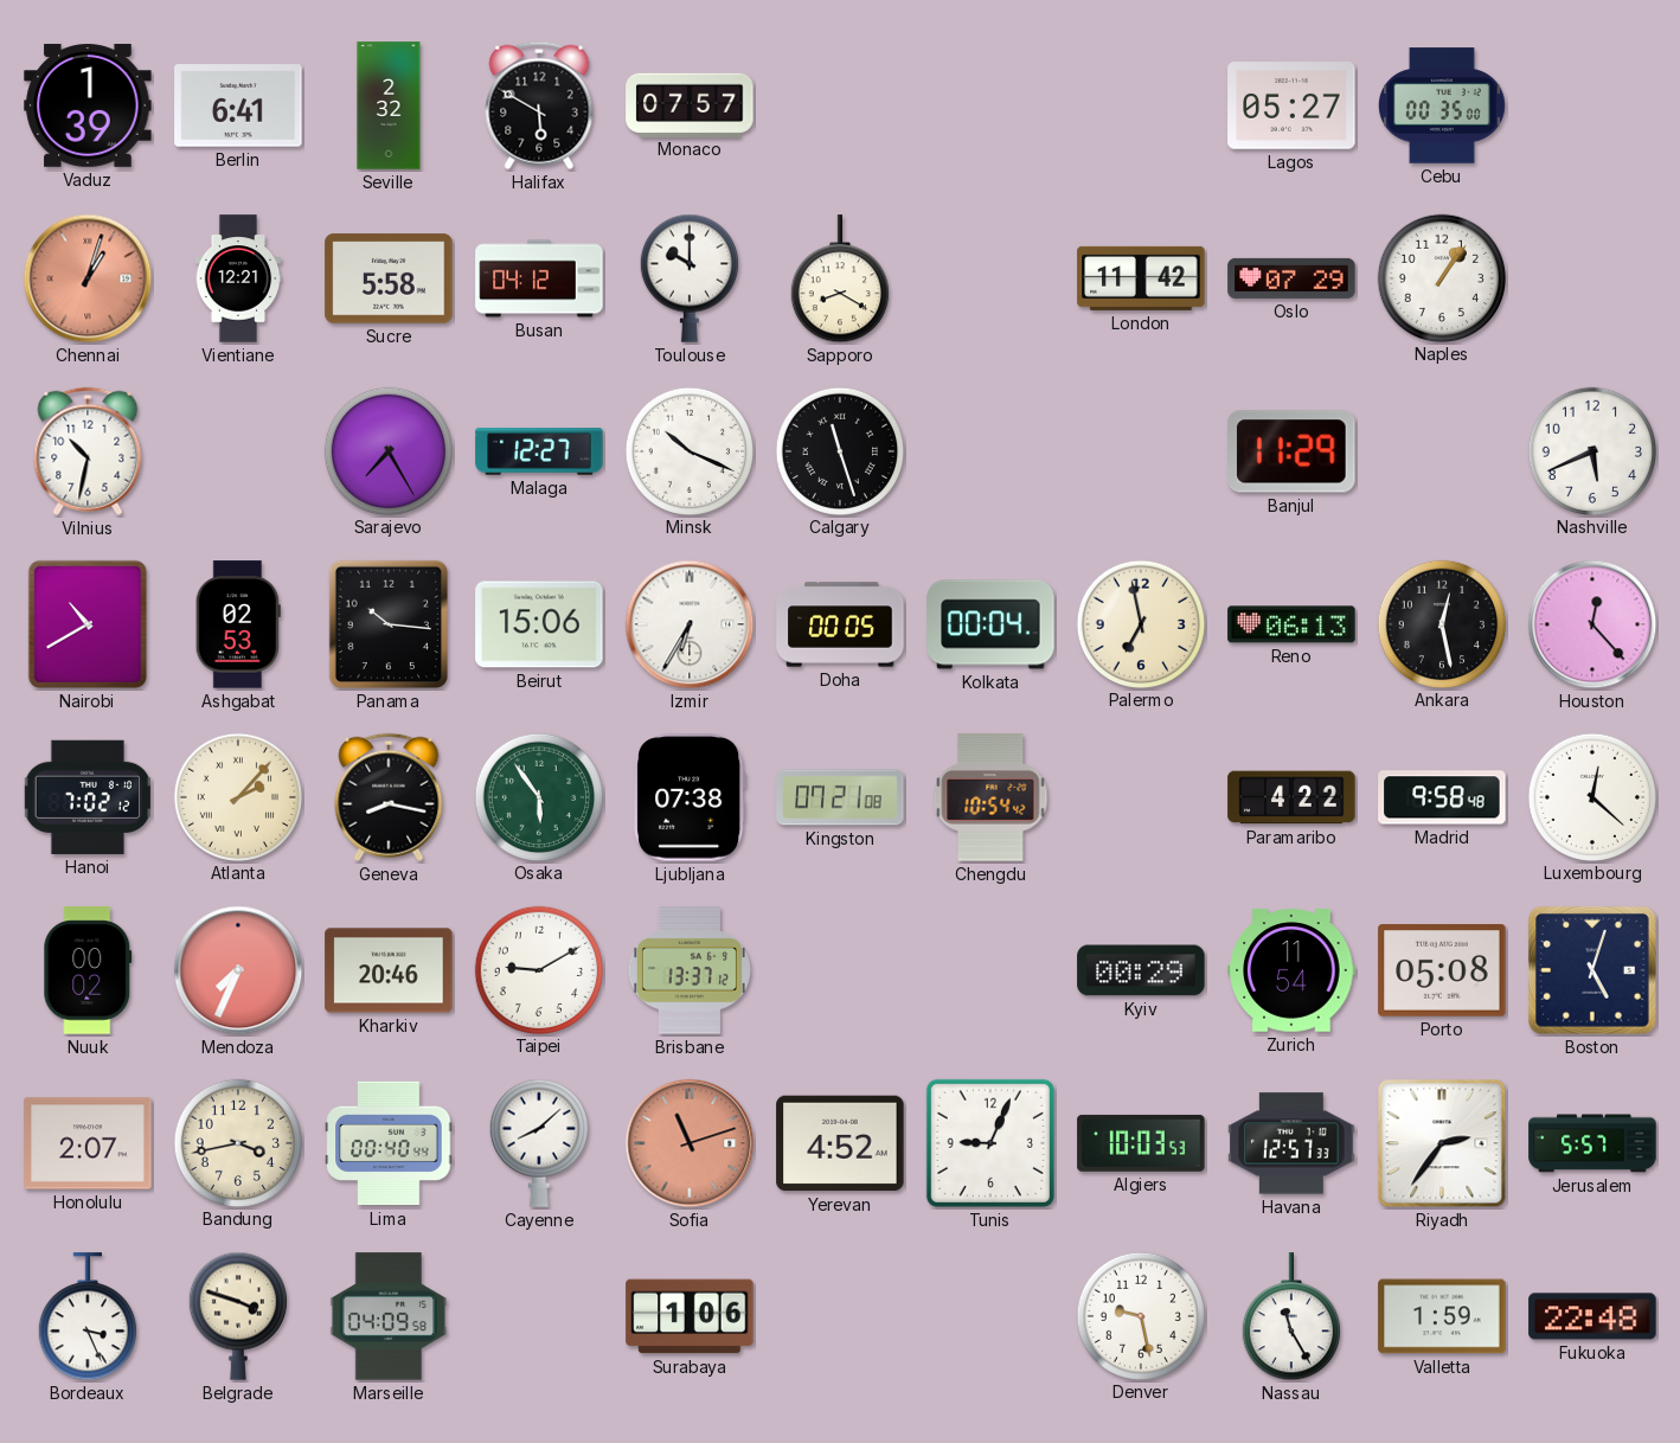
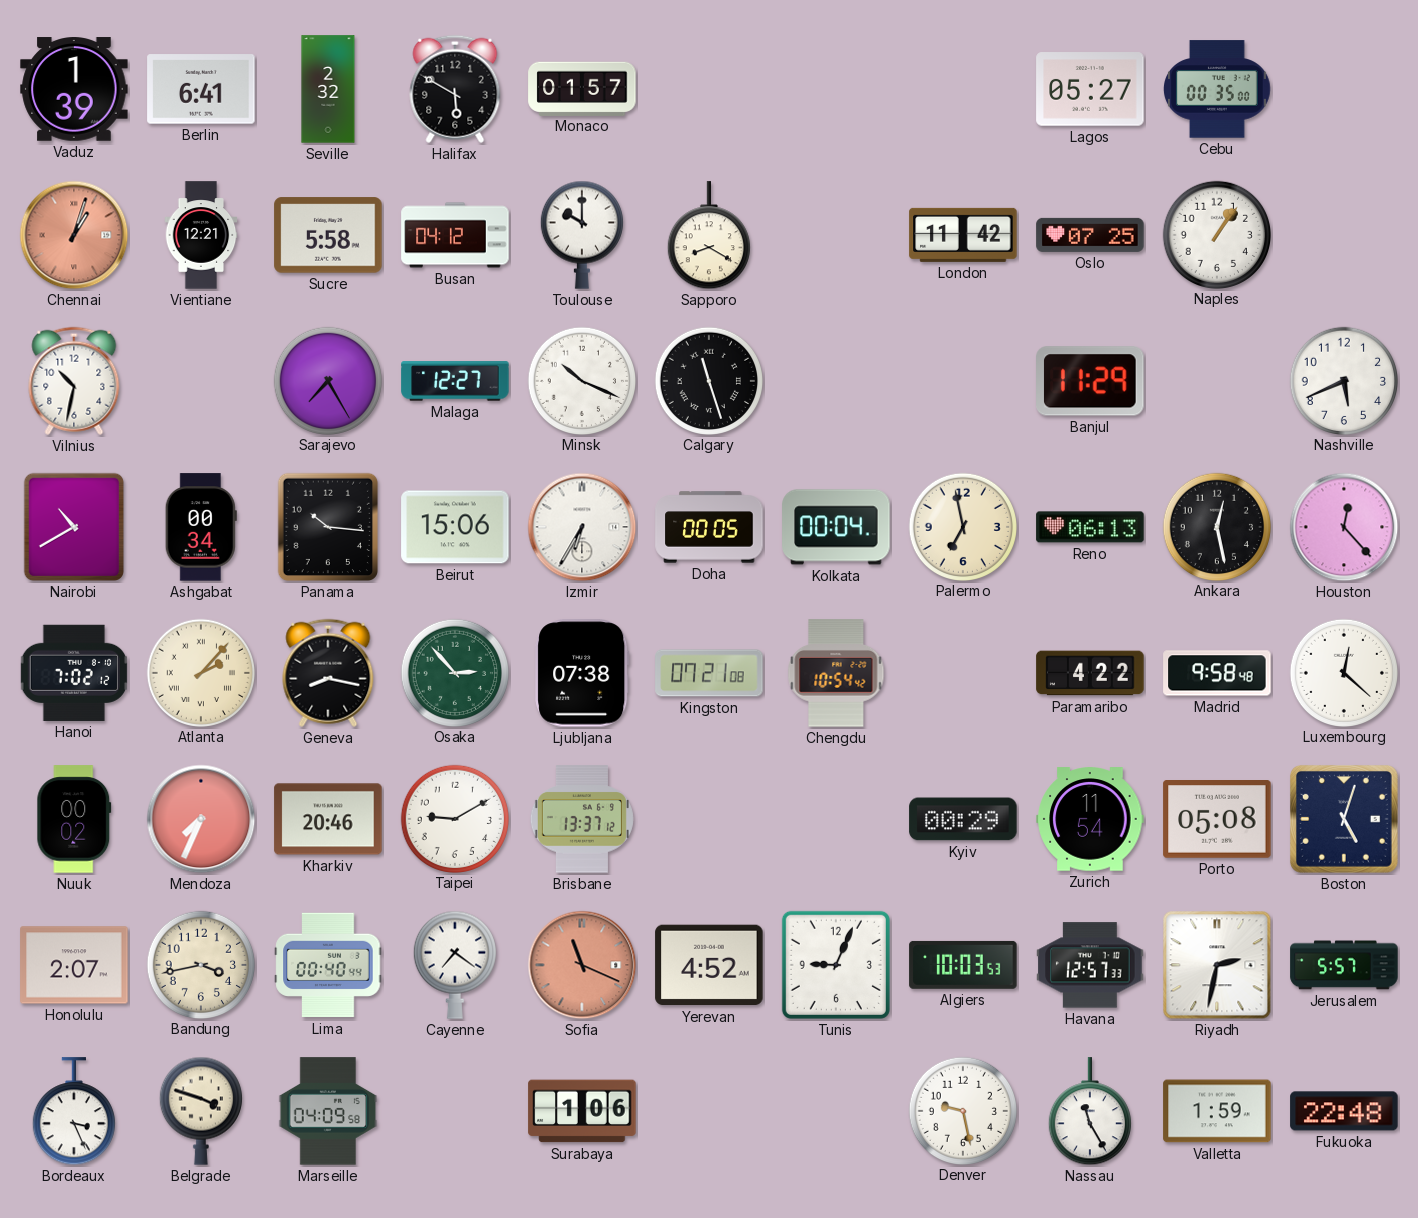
Monaco: 07:57 -> 01:57
Oslo: 07:29 -> 07:25
Ashgabat: 02:53 -> 00:34
Osaka: 5:54 -> 2:53
Cayenne: 8:08 -> 7:21
Sofia: 11:12 -> 11:19
Riyadh: 2:36 -> 2:32
